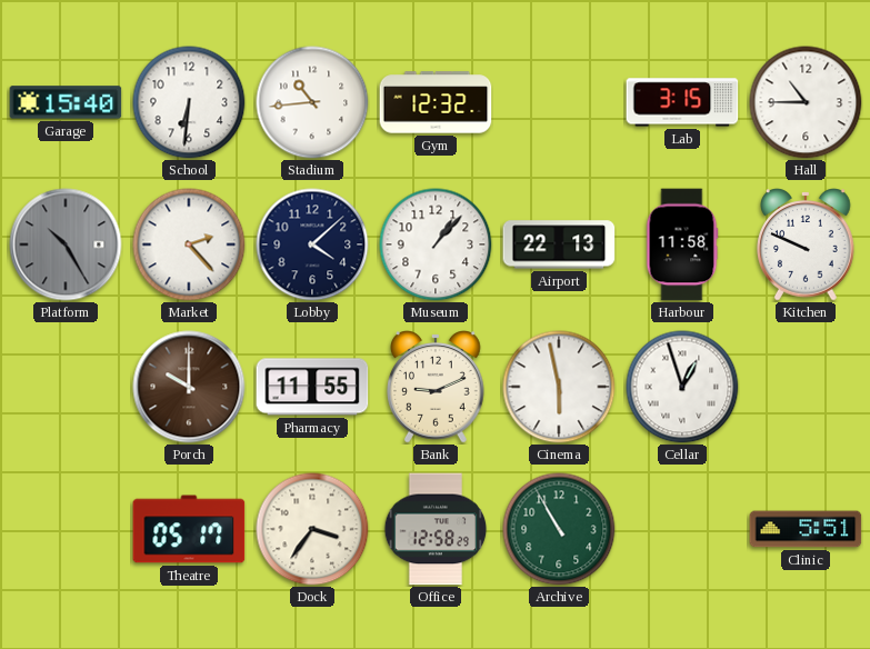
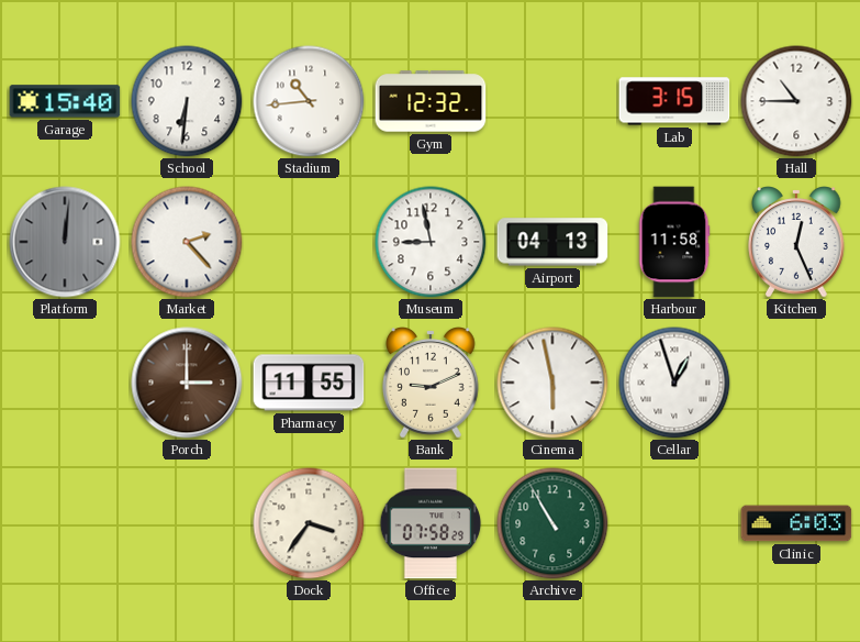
Platform: 10:25 -> 12:01
Lobby: 4:08 -> none
Museum: 1:07 -> 8:58
Airport: 22:13 -> 04:13
Kitchen: 9:49 -> 12:26
Porch: 10:00 -> 3:00
Theatre: 05:17 -> none
Office: 12:58 -> 07:58
Clinic: 5:51 -> 6:03
